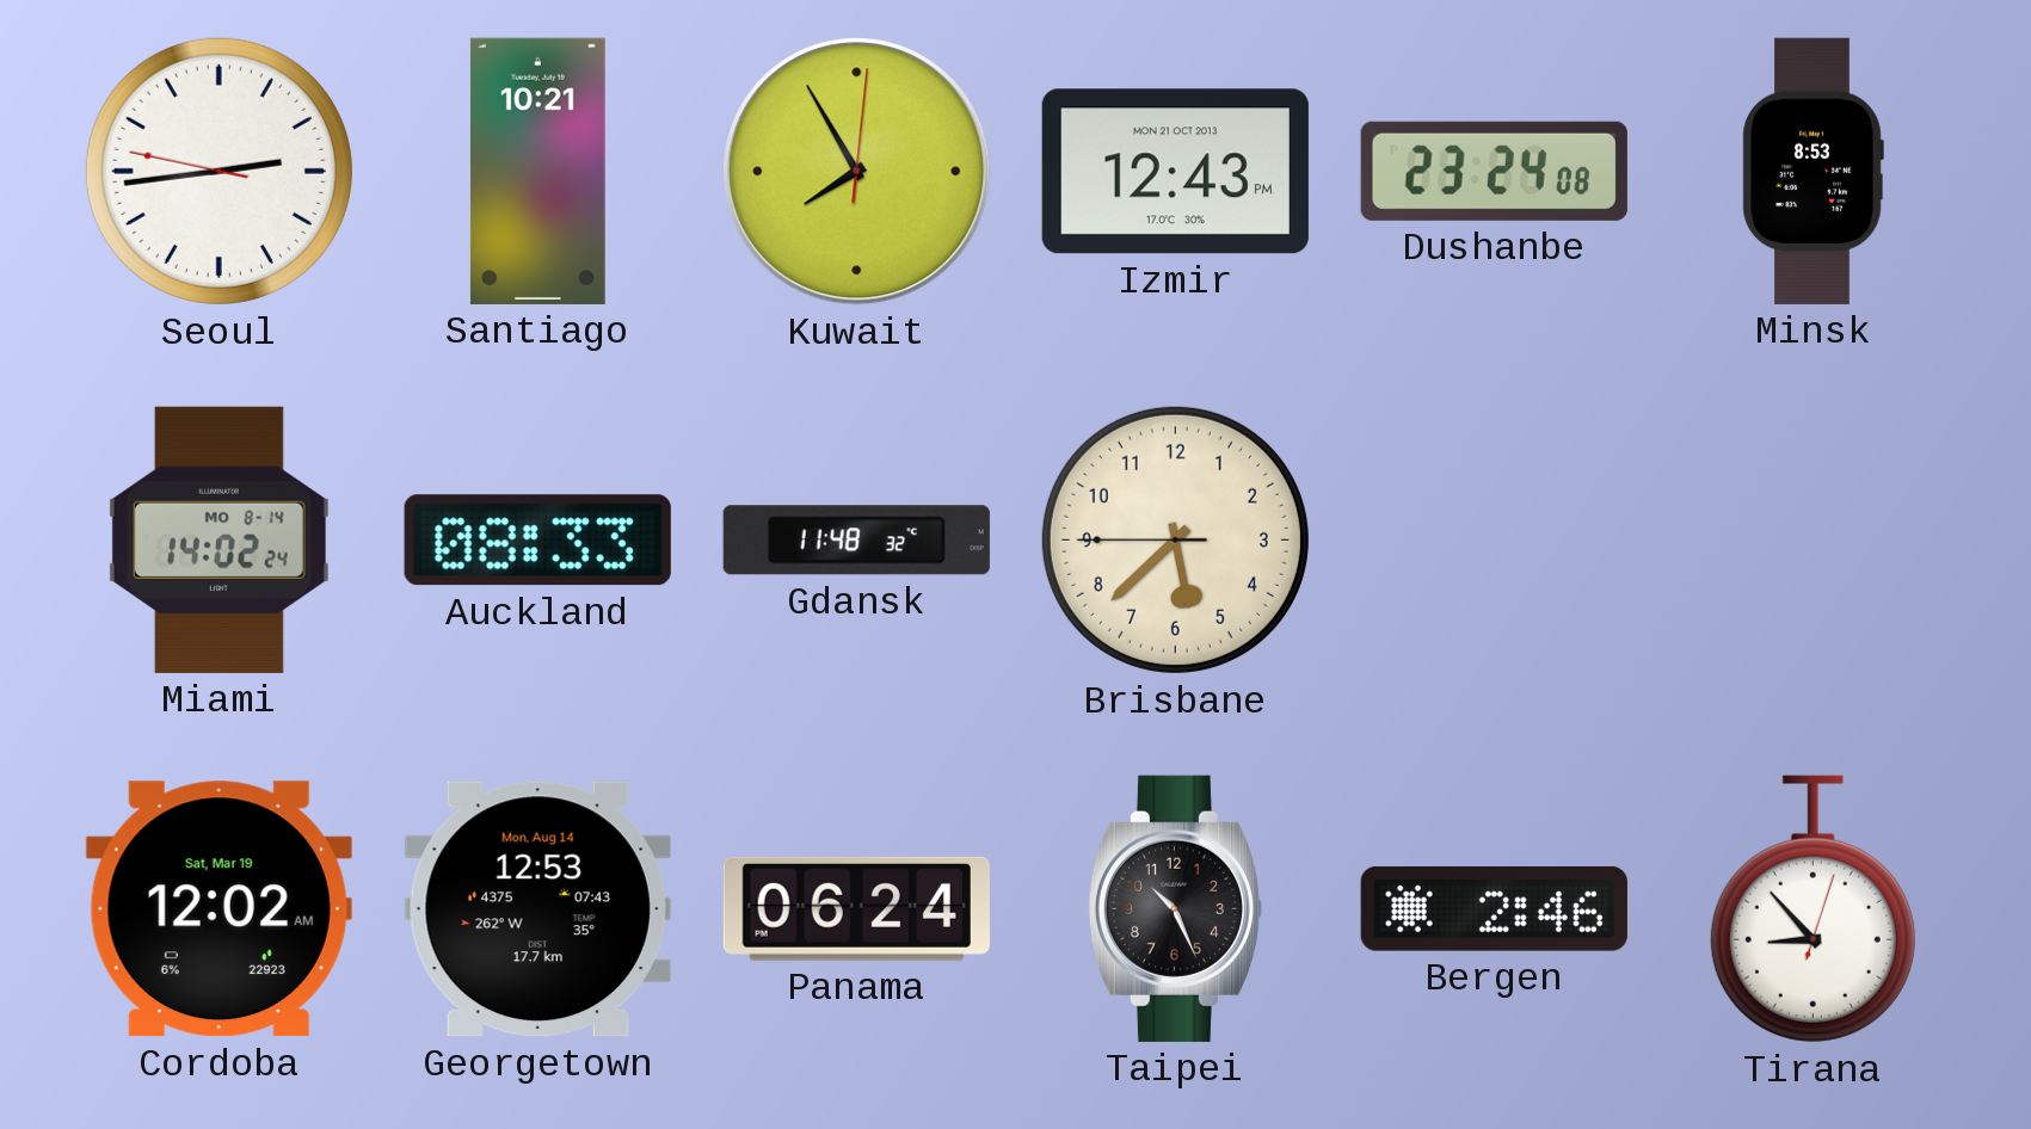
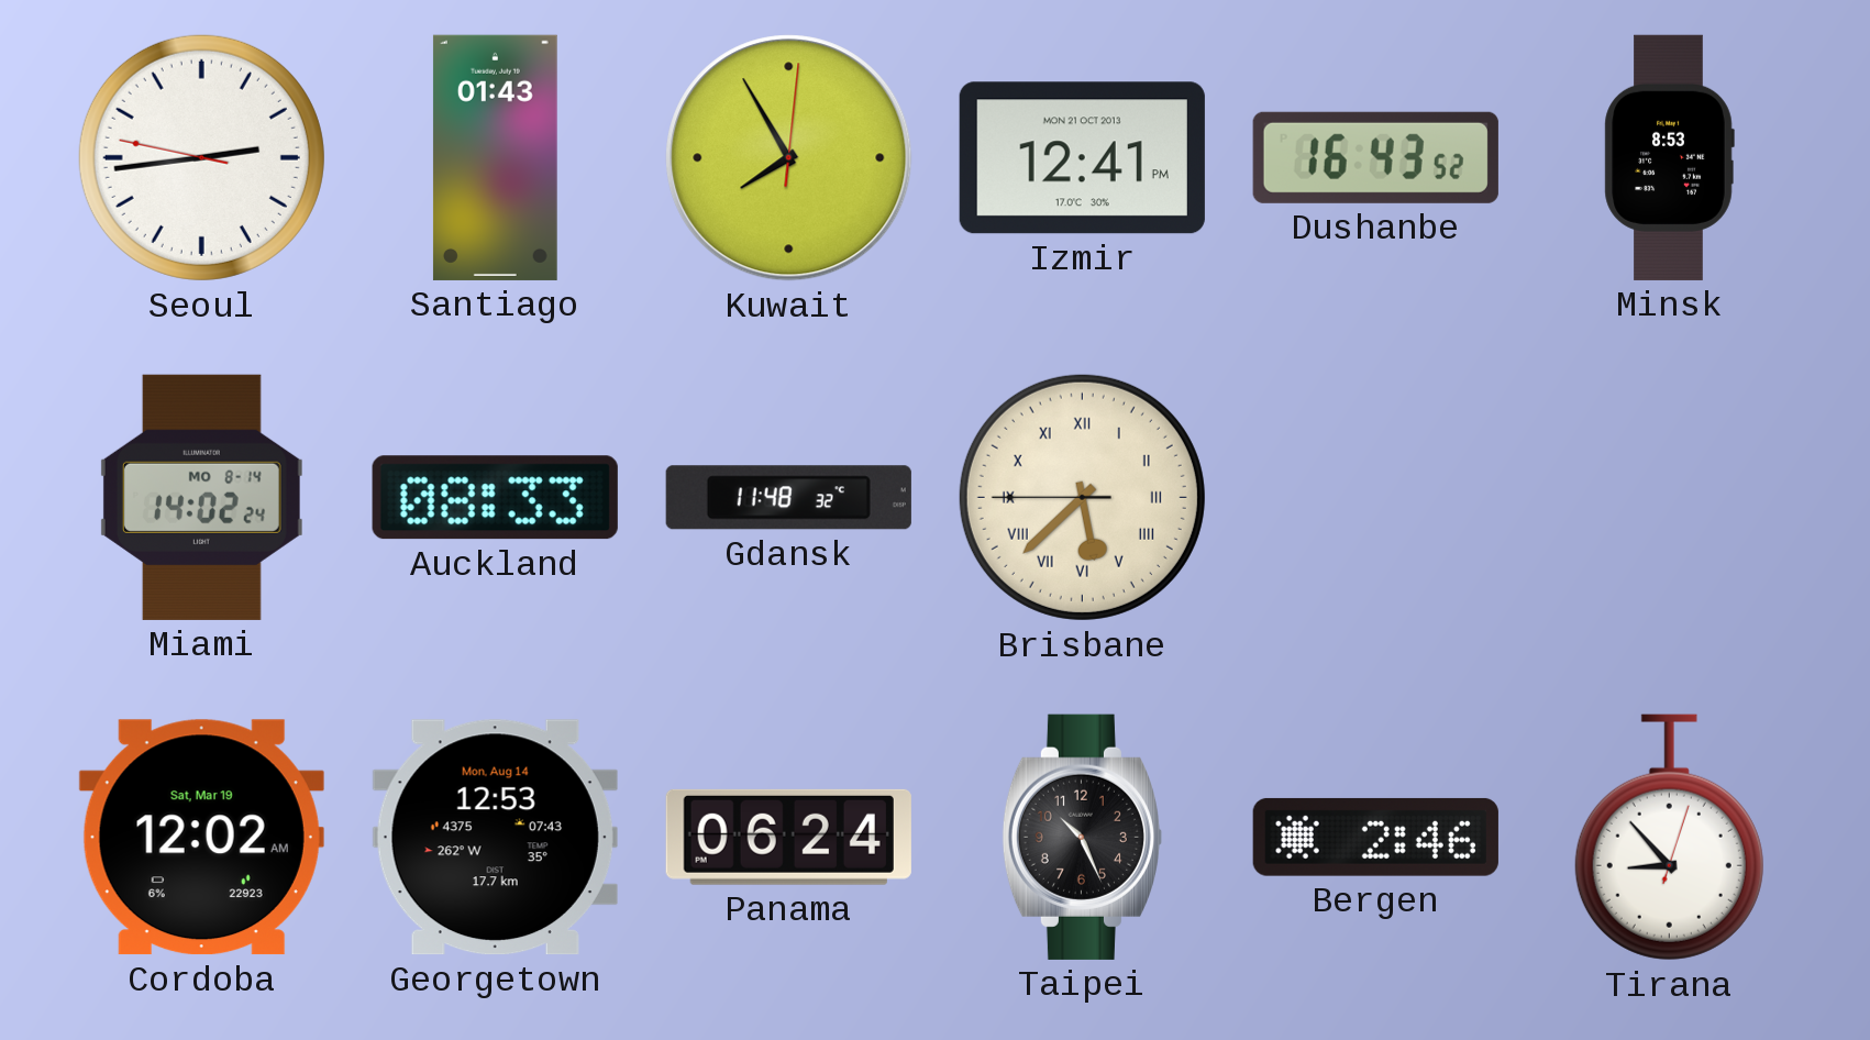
Santiago: 10:21 -> 01:43
Izmir: 12:43 -> 12:41
Dushanbe: 23:24 -> 16:43
Brisbane numerals: Arabic -> Roman
